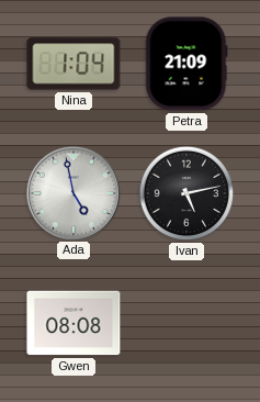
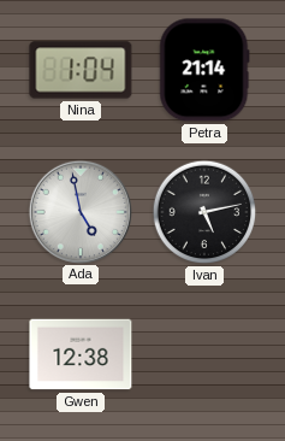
Petra: 21:09 -> 21:14
Gwen: 08:08 -> 12:38
